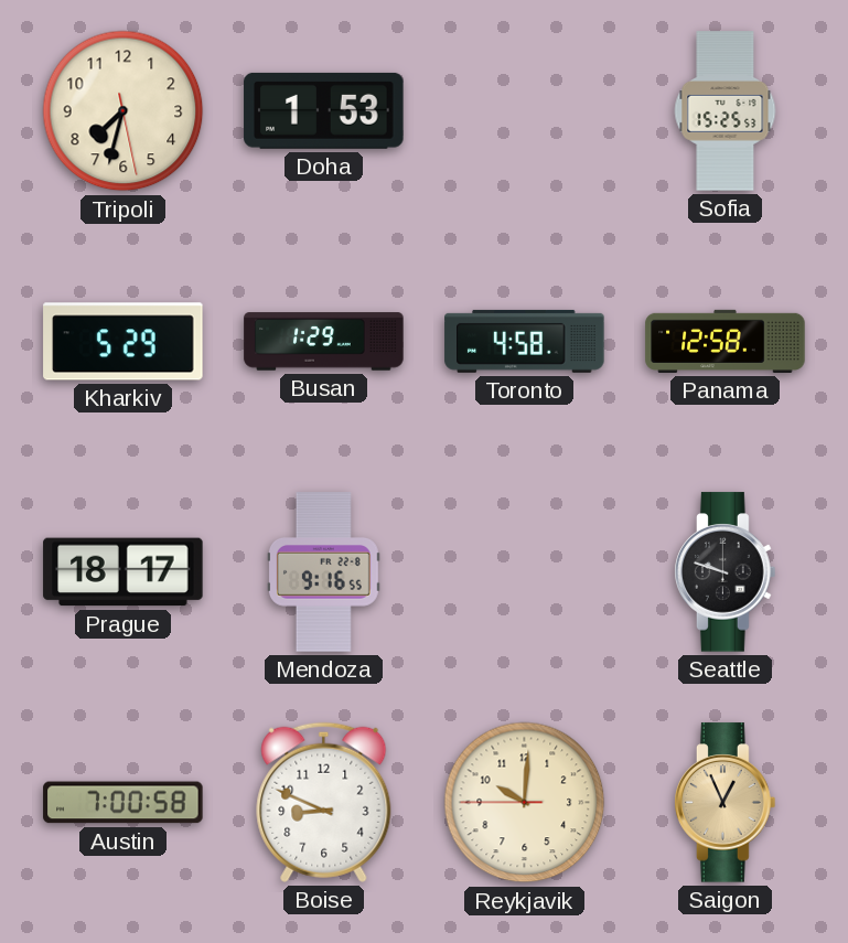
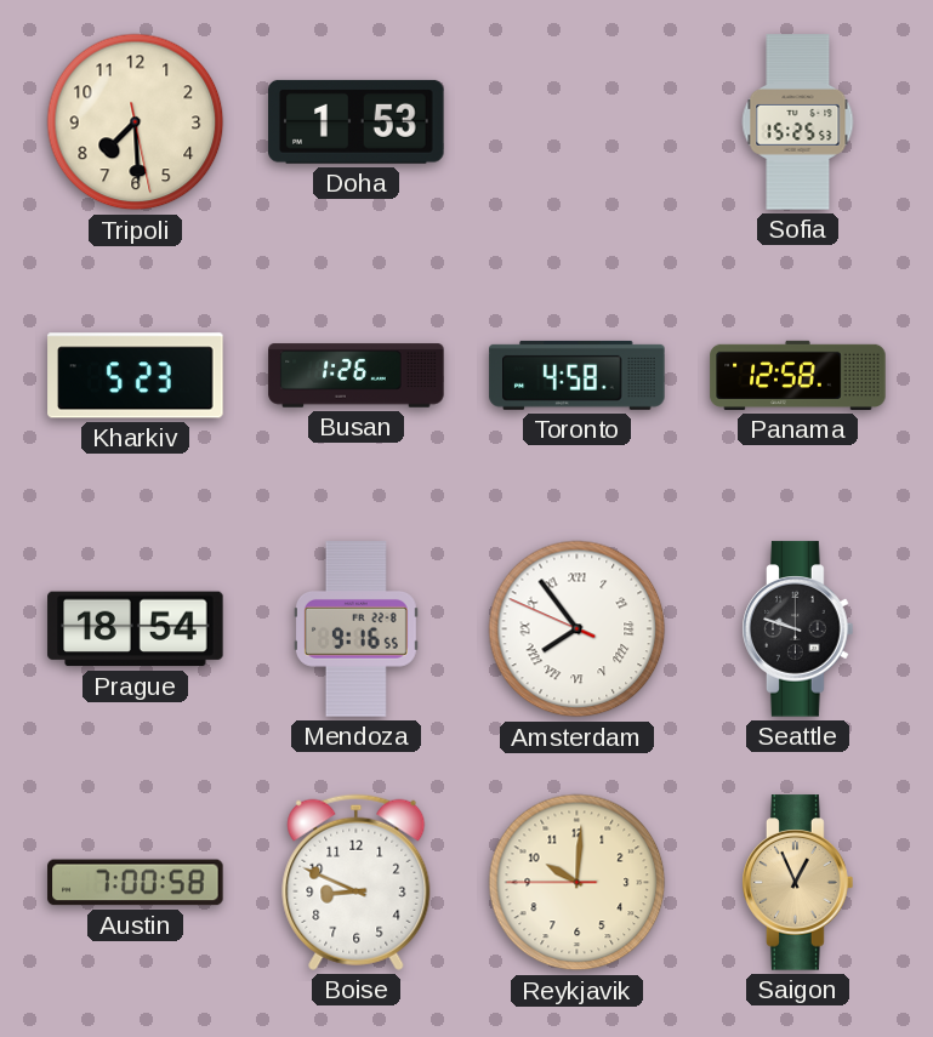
Tripoli: 7:32 -> 7:29
Kharkiv: 5:29 -> 5:23
Busan: 1:29 -> 1:26
Prague: 18:17 -> 18:54
Amsterdam: none -> 7:53
